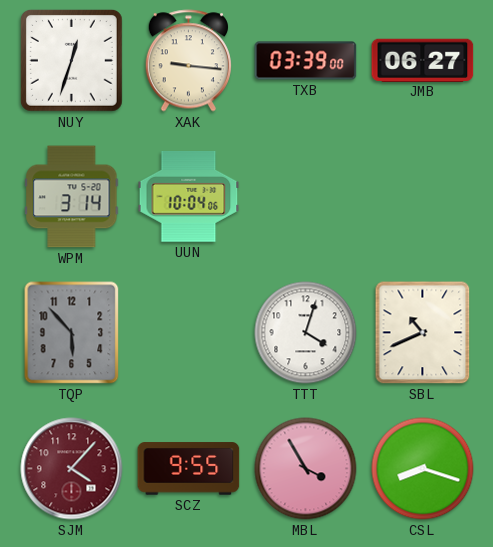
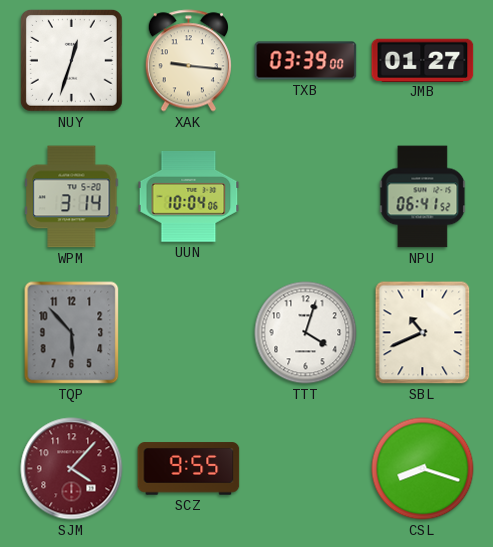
JMB: 06:27 -> 01:27
NPU: none -> 06:41
MBL: 3:55 -> none
